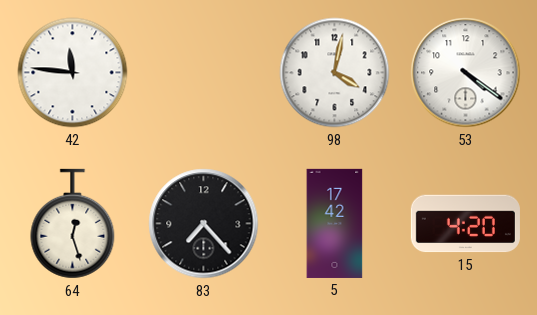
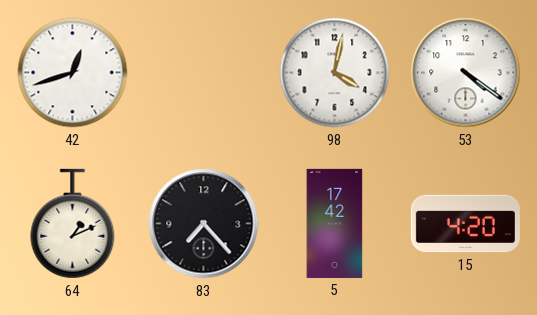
42: 11:46 -> 12:42
64: 12:27 -> 1:11
